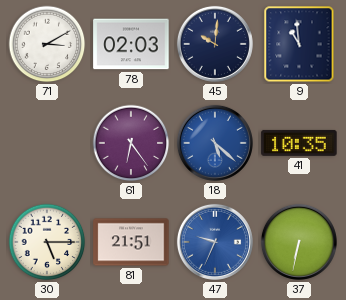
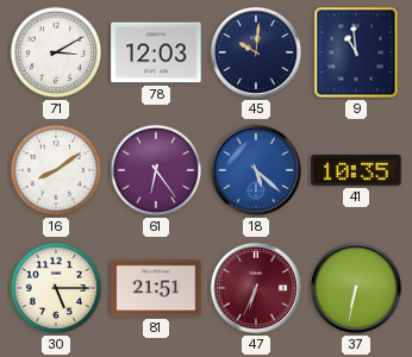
78: 02:03 -> 12:03
16: none -> 8:09
47: 9:34 -> 6:34
47 dial: blue -> burgundy
